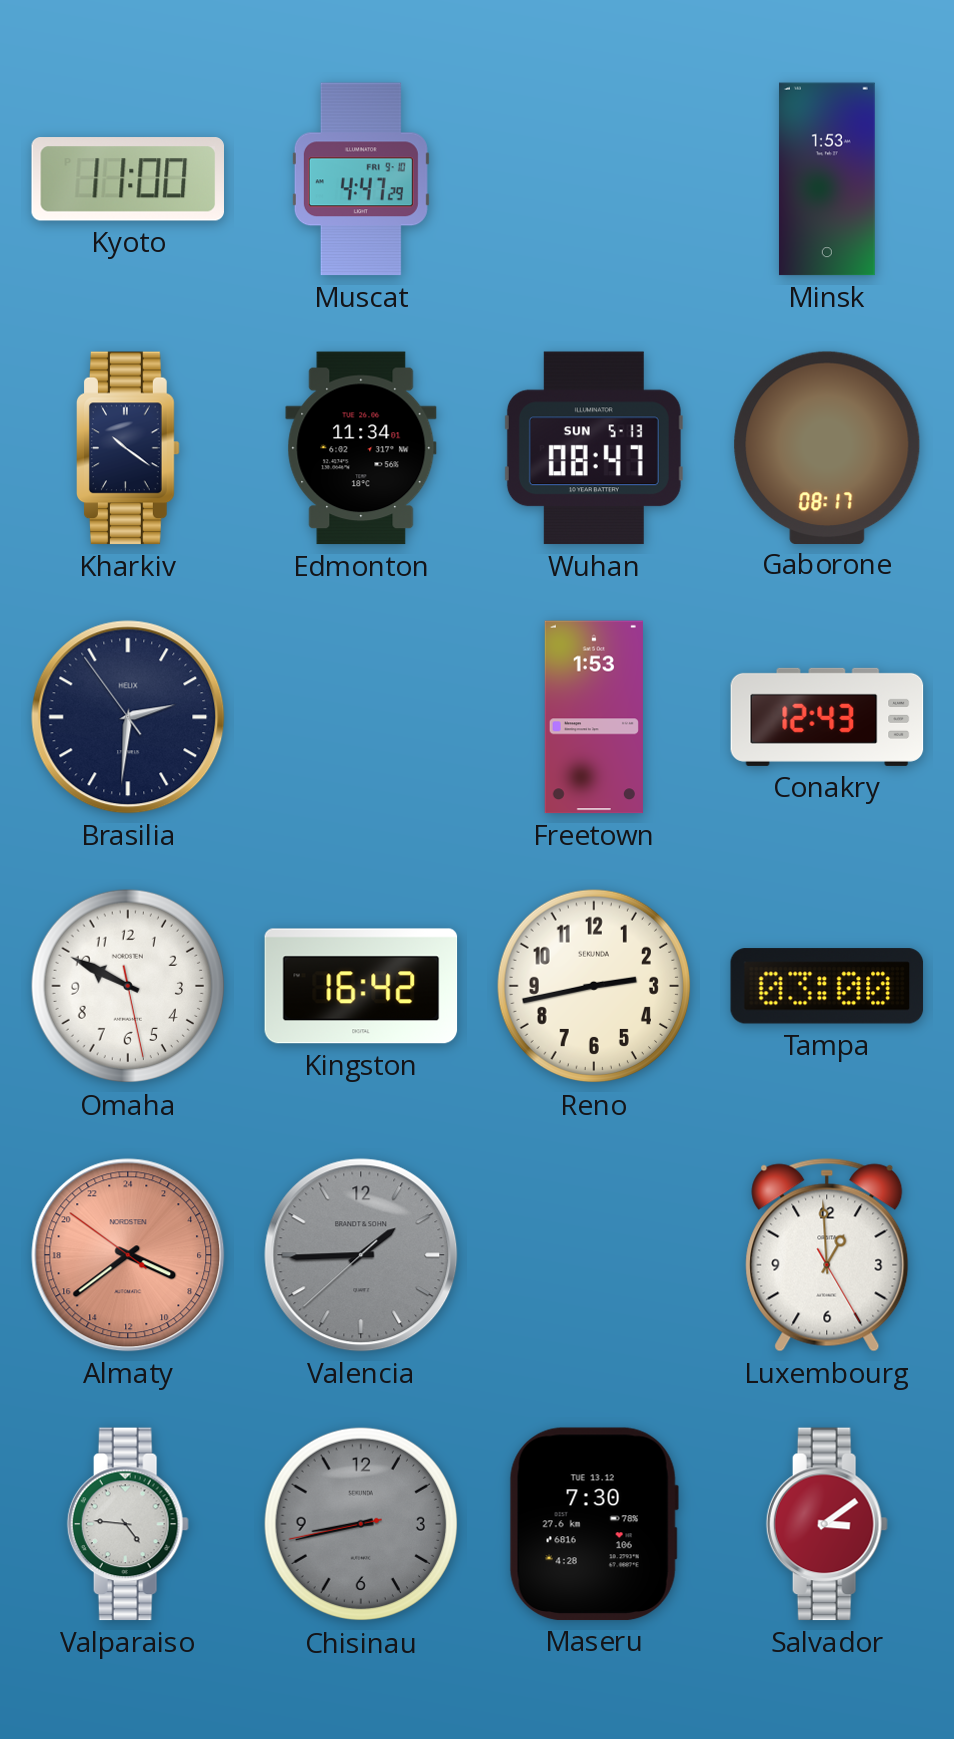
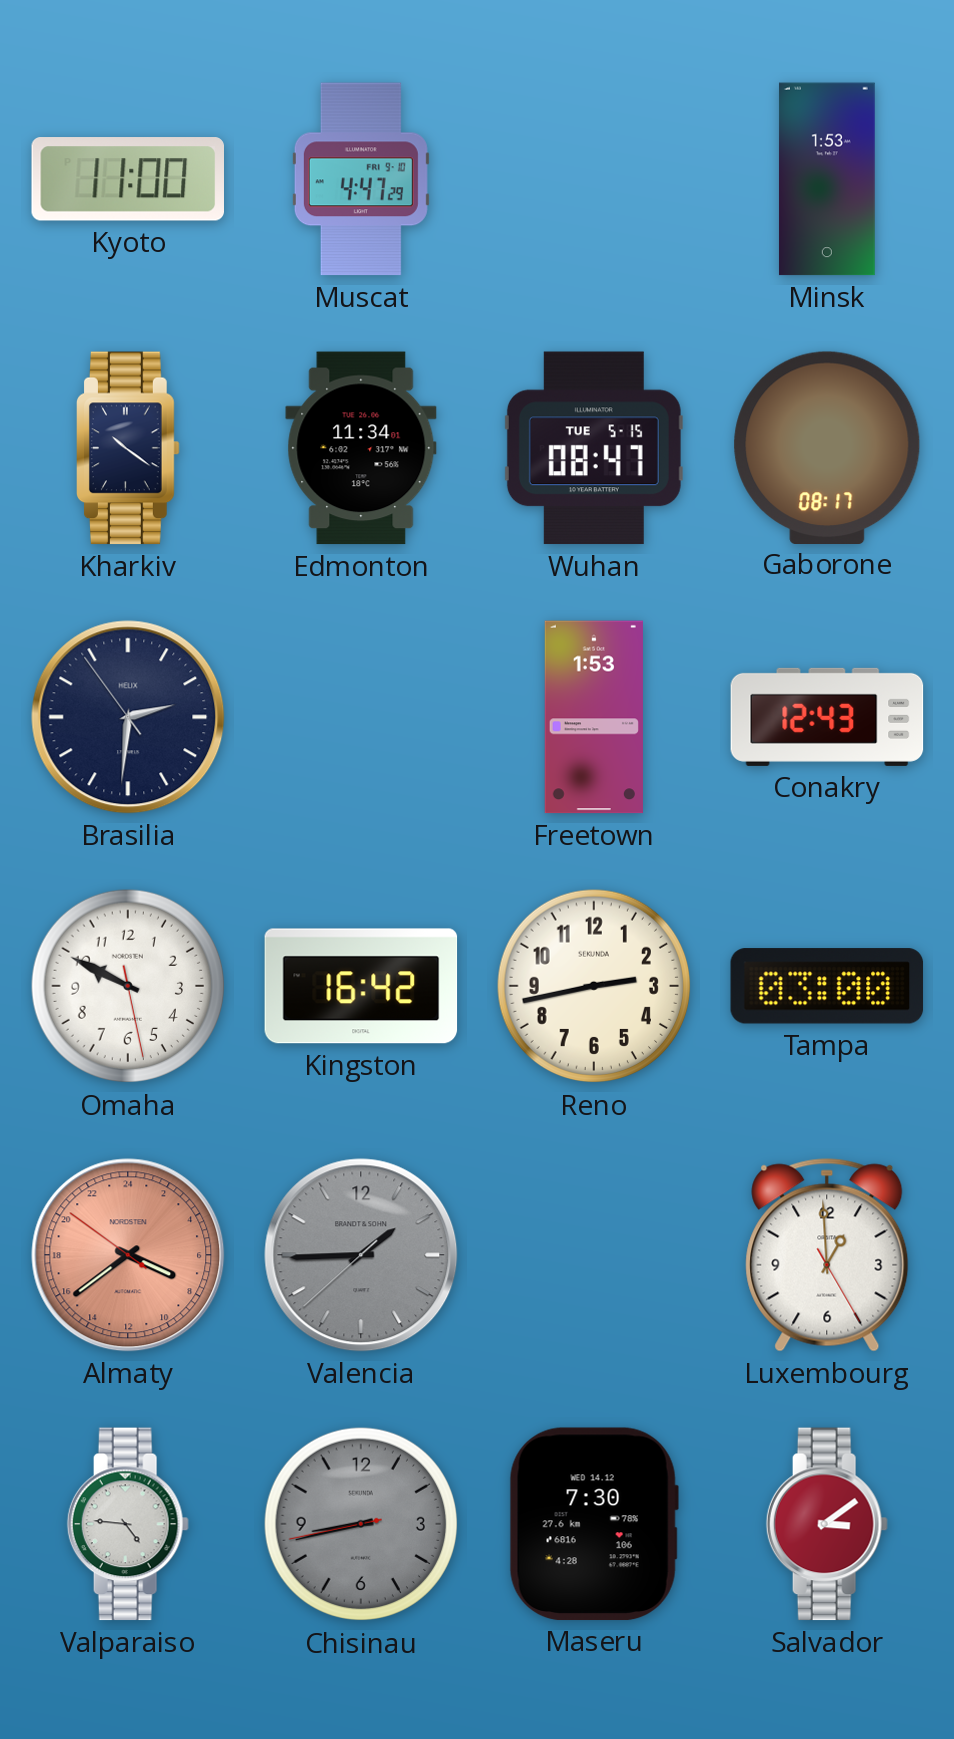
Wuhan date: SUN 5-13 -> TUE 5-15
Maseru date: TUE 13.12 -> WED 14.12
